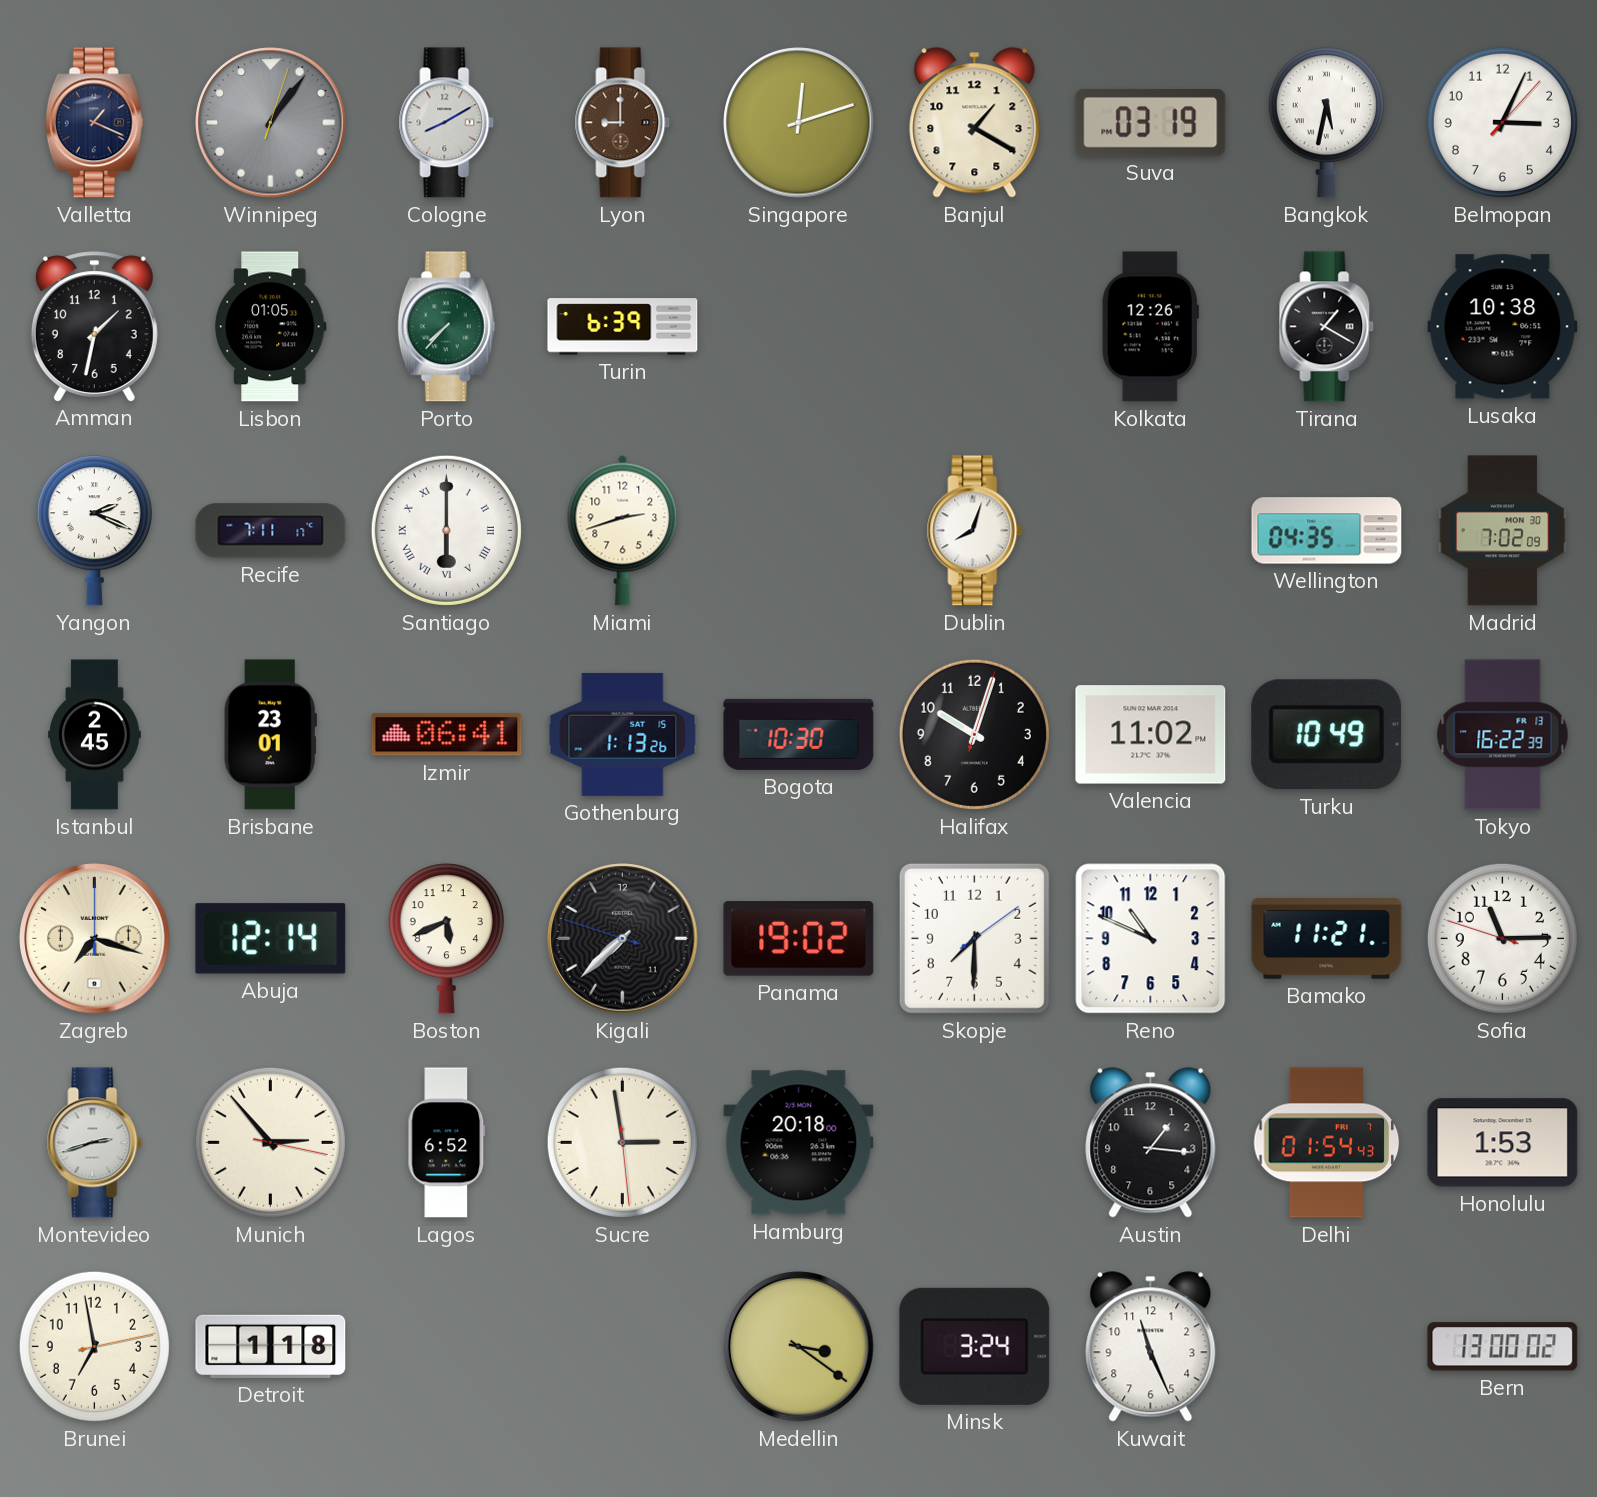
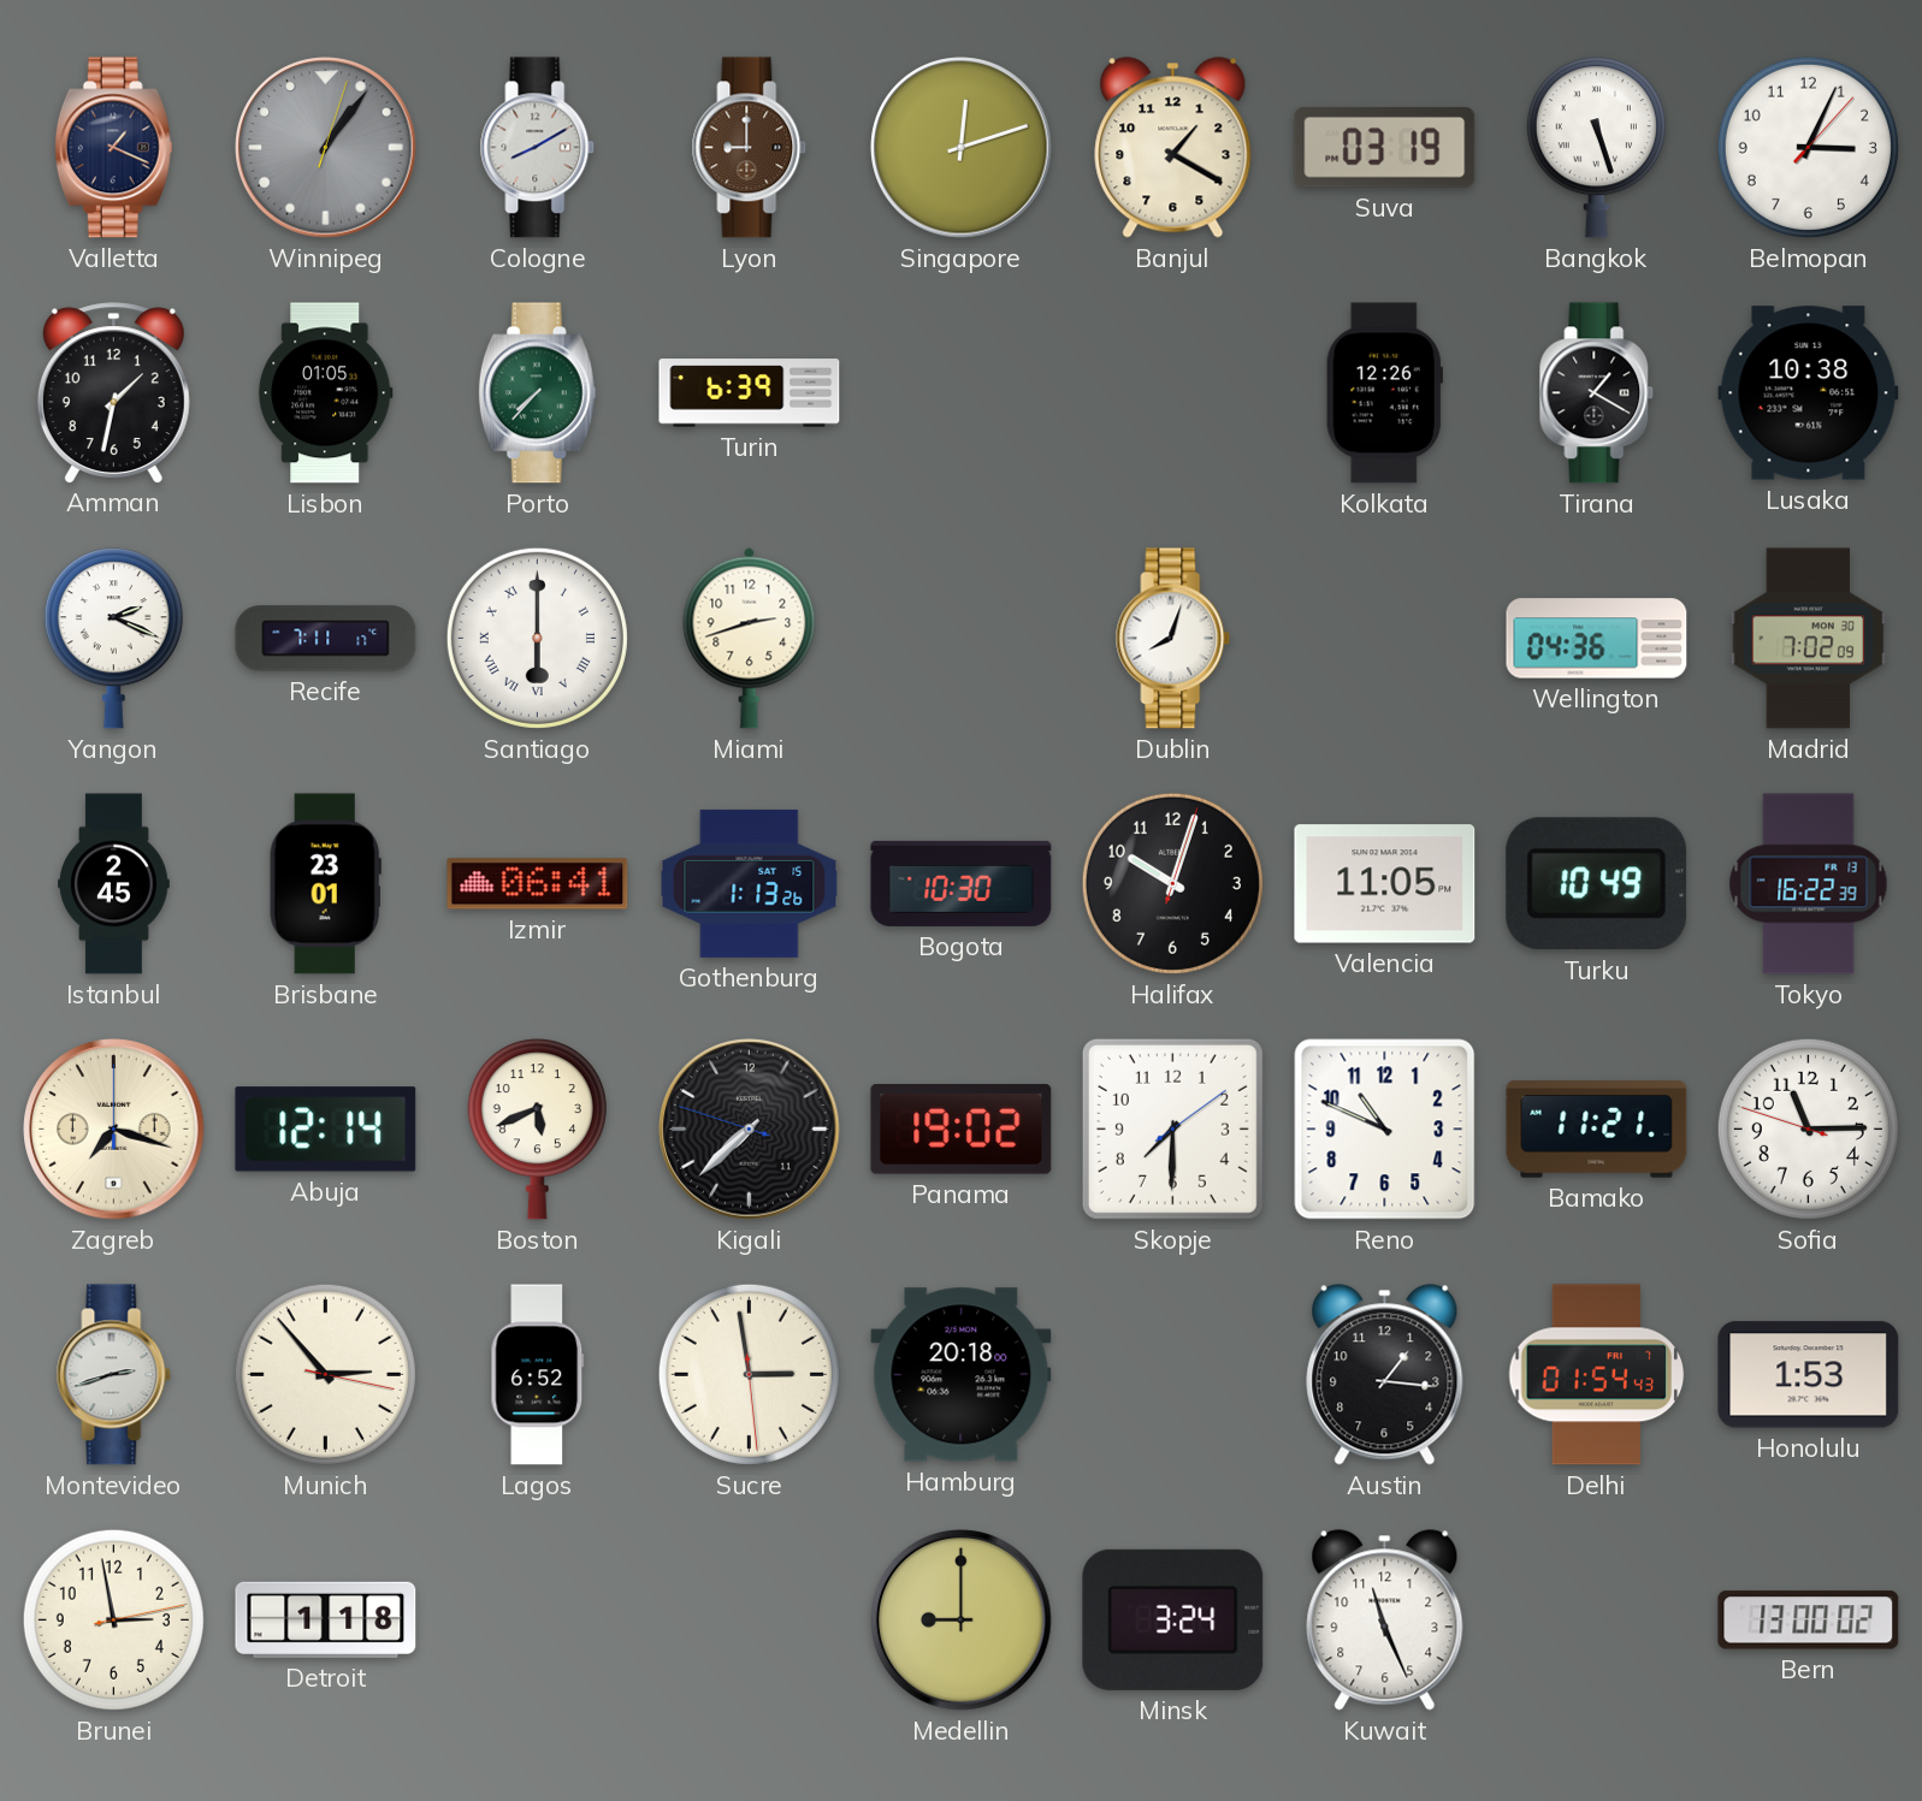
Bangkok: 5:32 -> 5:27
Wellington: 04:35 -> 04:36
Valencia: 11:02 -> 11:05
Brunei: 6:58 -> 2:58
Medellin: 3:21 -> 9:00
